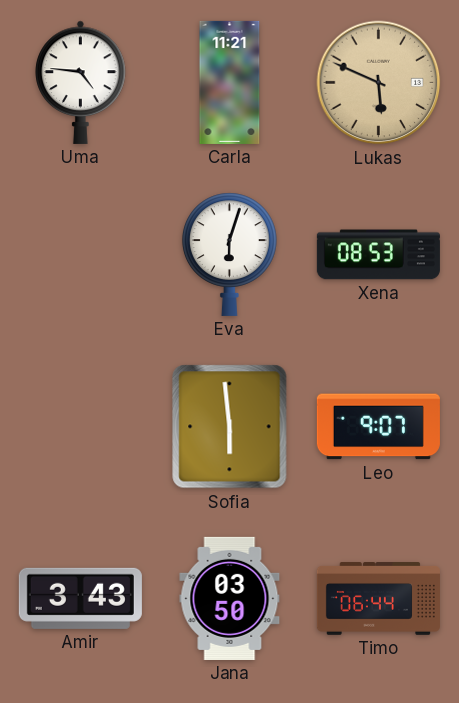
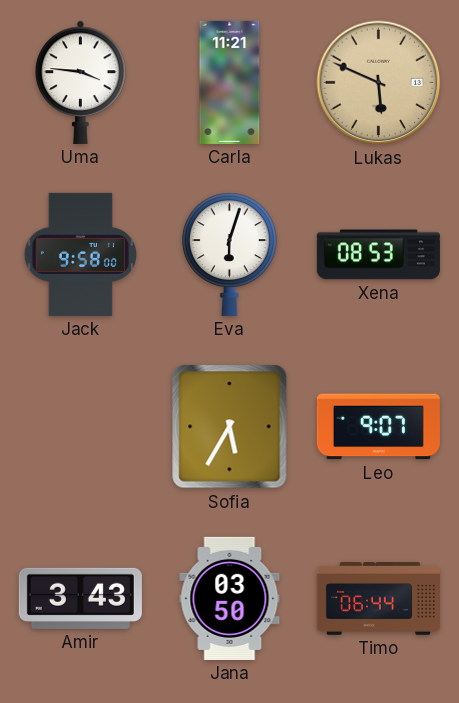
Uma: 4:46 -> 3:46
Jack: none -> 9:58
Sofia: 5:59 -> 5:35
